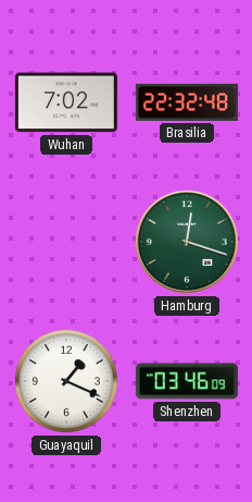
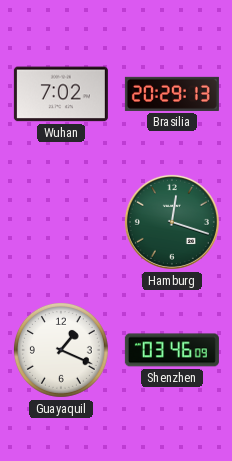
Brasilia: 22:32 -> 20:29
